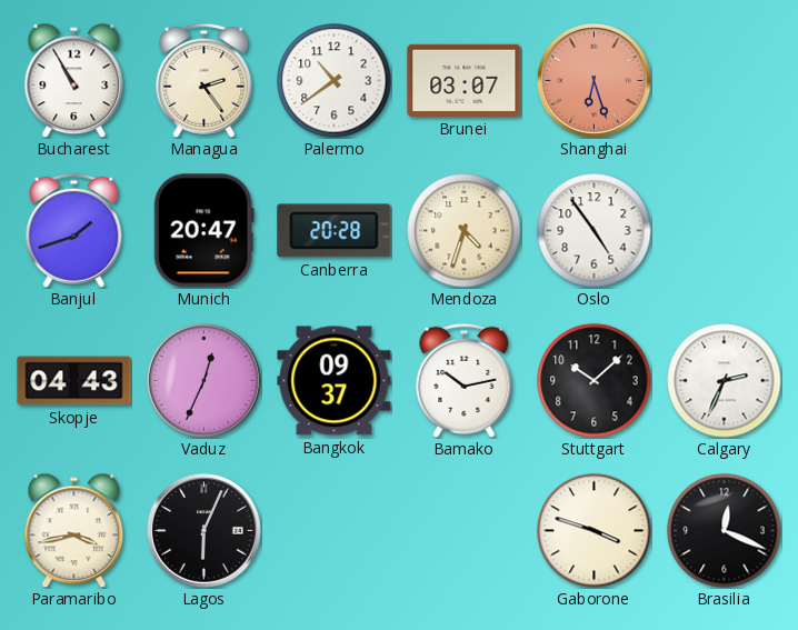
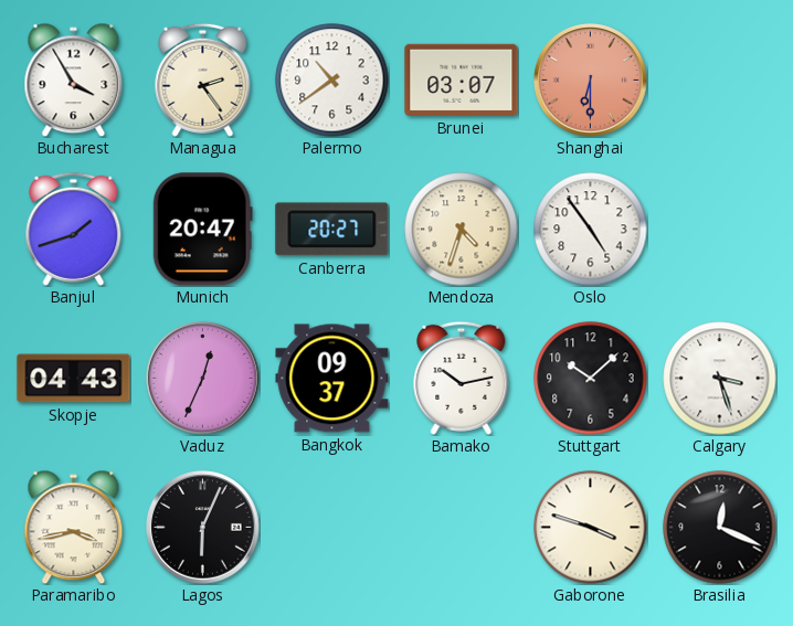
Bucharest: 10:55 -> 3:55
Shanghai: 6:27 -> 6:30
Canberra: 20:28 -> 20:27
Calgary: 2:34 -> 3:27
